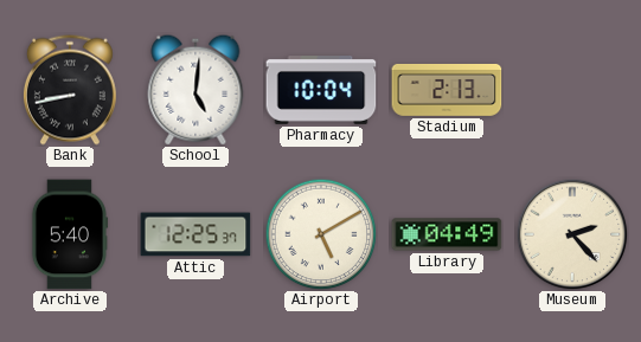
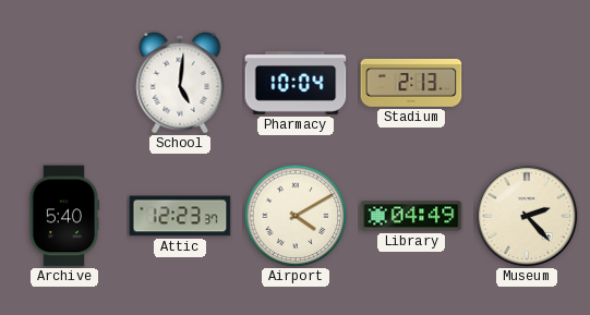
Bank: 8:43 -> none
Attic: 12:25 -> 12:23
Airport: 5:10 -> 4:10
